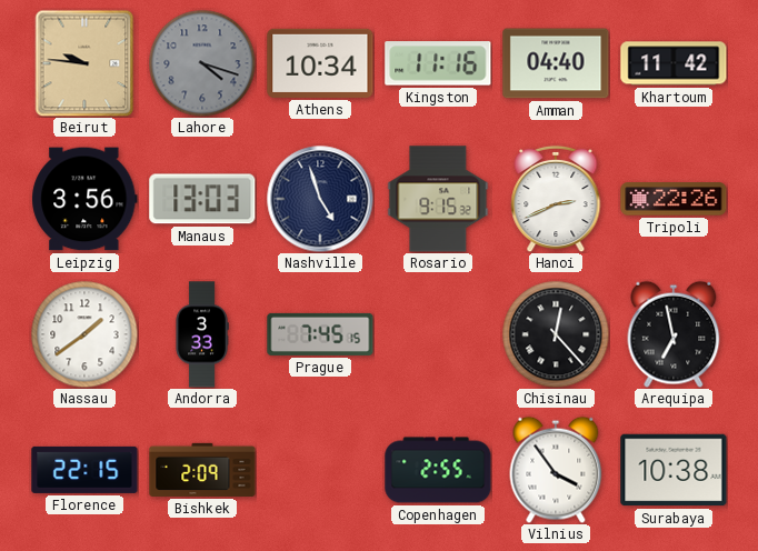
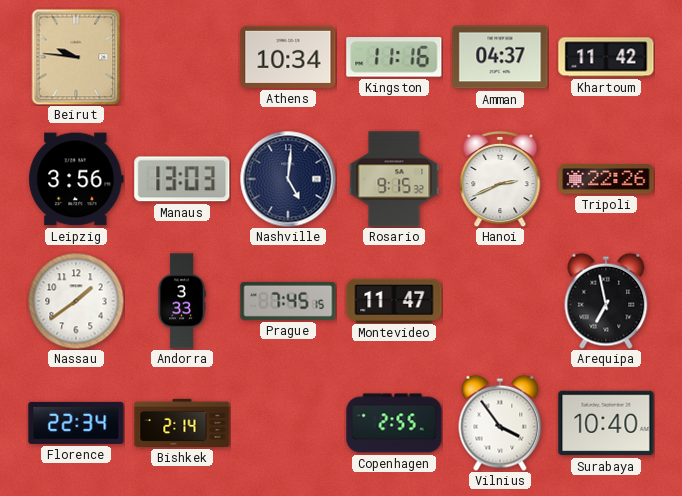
Lahore: 4:18 -> none
Amman: 04:40 -> 04:37
Nashville: 4:57 -> 5:01
Montevideo: none -> 11:47
Chisinau: 12:23 -> none
Florence: 22:15 -> 22:34
Bishkek: 2:09 -> 2:14
Surabaya: 10:38 -> 10:40
